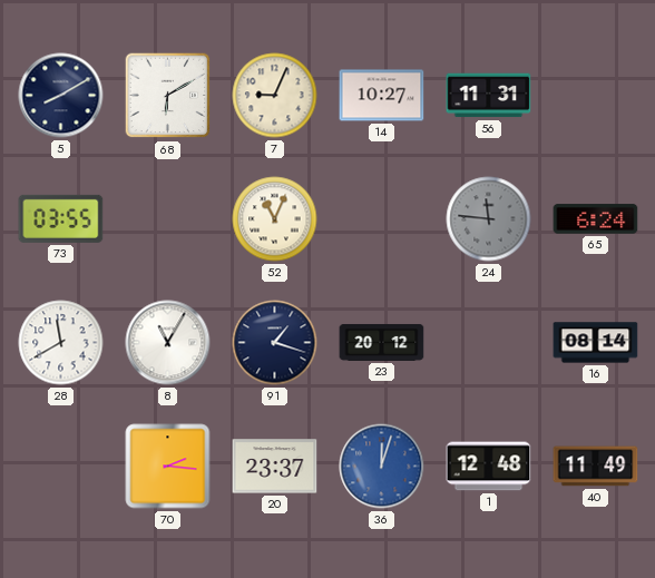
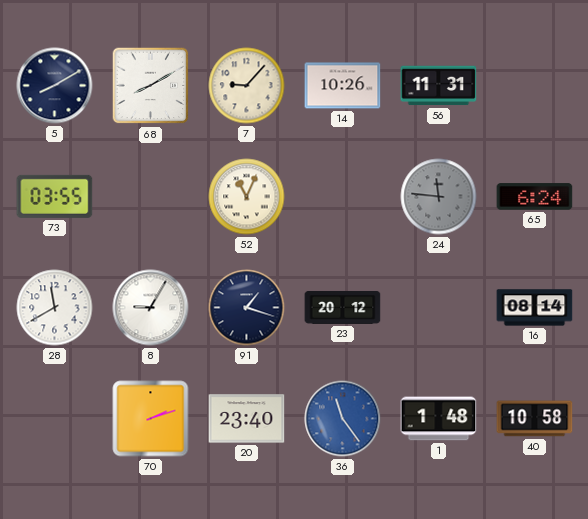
68: 6:10 -> 8:10
7: 9:04 -> 9:07
14: 10:27 -> 10:26
8: 11:05 -> 9:05
70: 2:16 -> 2:12
20: 23:37 -> 23:40
36: 12:03 -> 11:24
1: 12:48 -> 1:48
40: 11:49 -> 10:58
